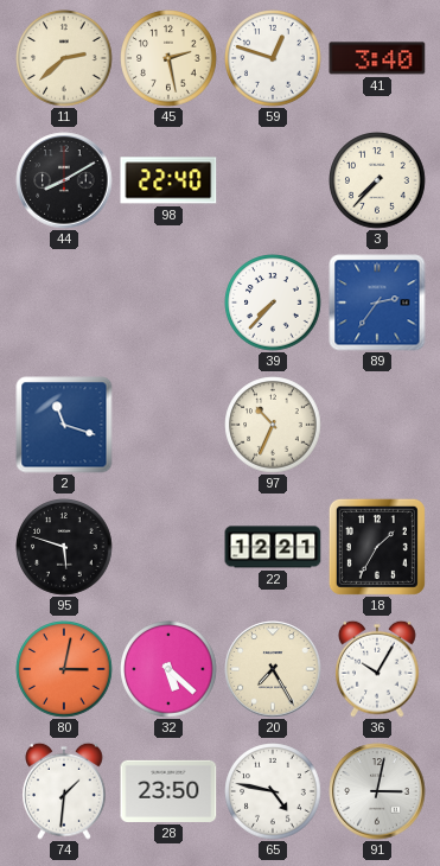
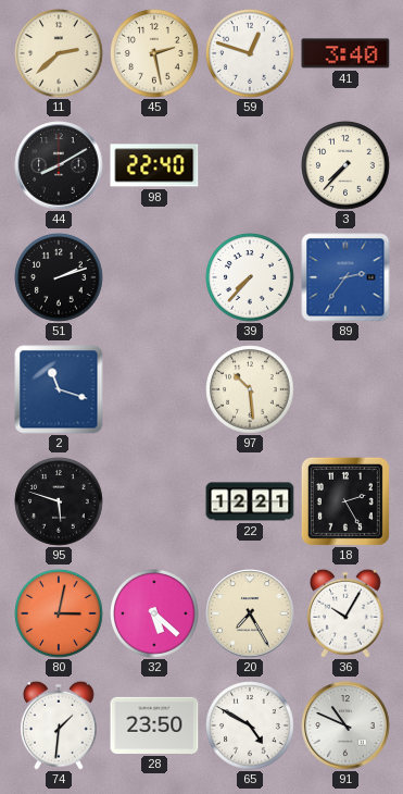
51: none -> 2:12
97: 10:34 -> 10:29
18: 1:35 -> 2:25
65: 4:47 -> 4:50
91: 3:02 -> 10:49
